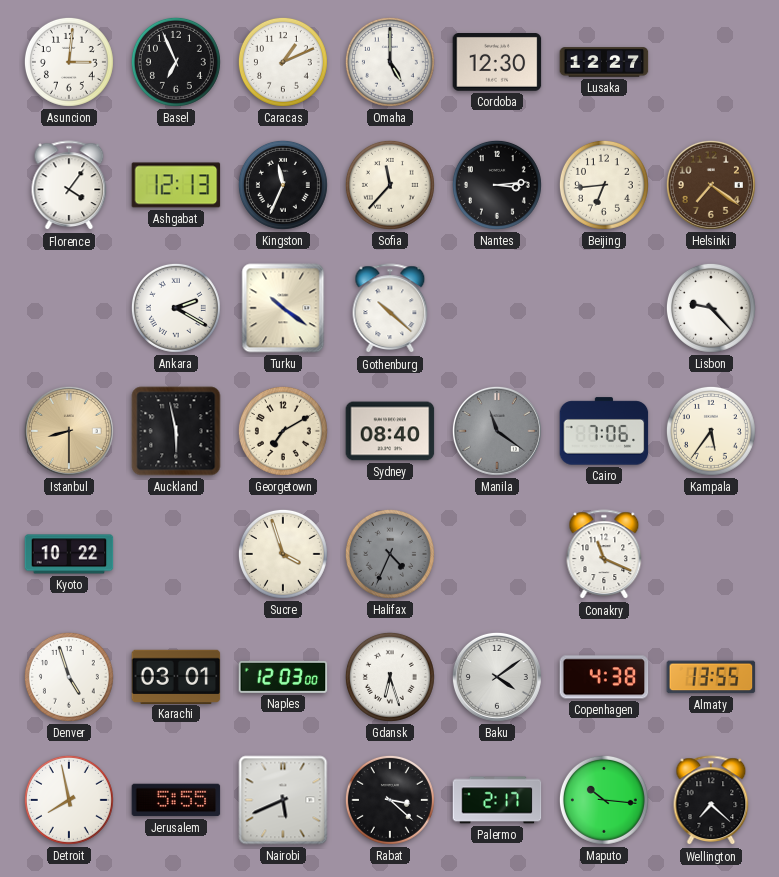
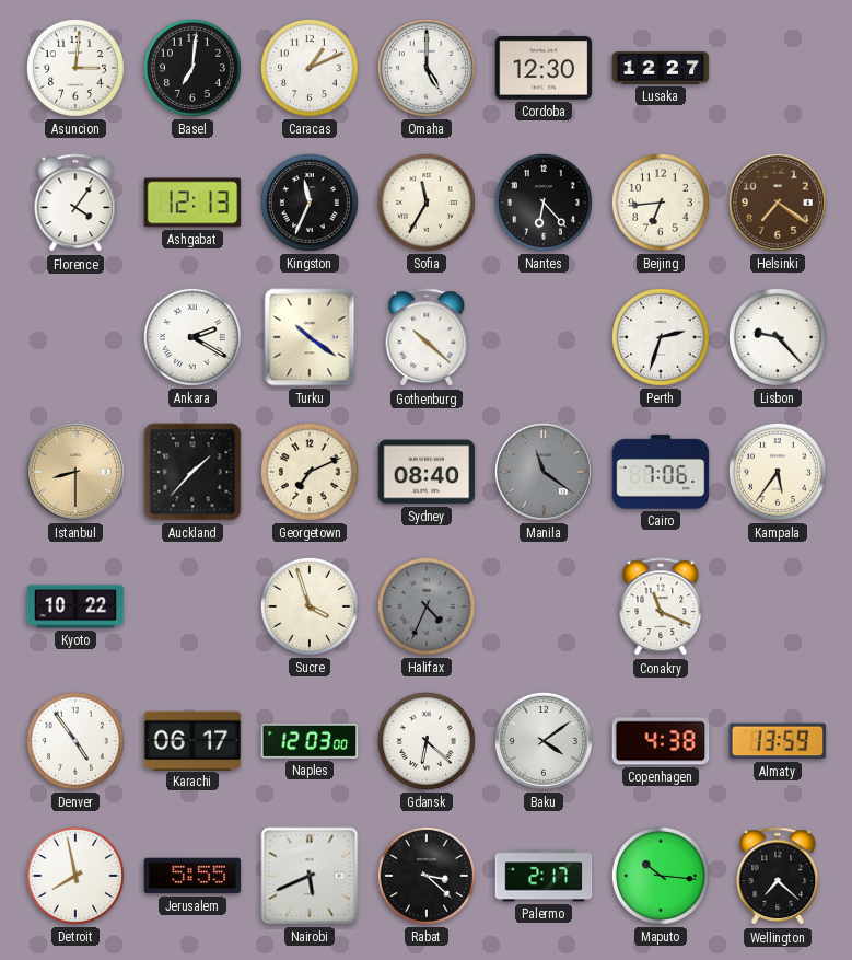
Basel: 6:56 -> 7:01
Sofia: 11:37 -> 11:35
Nantes: 3:14 -> 6:23
Perth: none -> 2:33
Auckland: 5:58 -> 1:37
Georgetown: 7:10 -> 7:11
Denver: 4:57 -> 4:54
Karachi: 03:01 -> 06:17
Gdansk: 6:27 -> 6:22
Almaty: 13:55 -> 13:59
